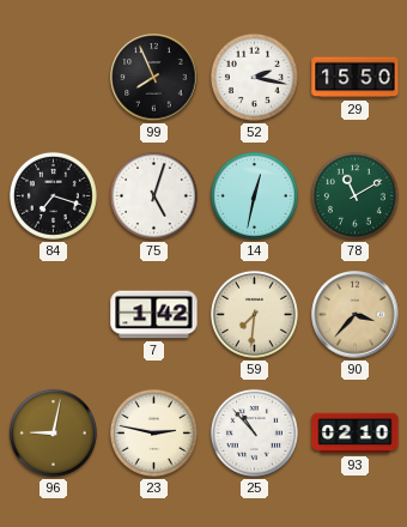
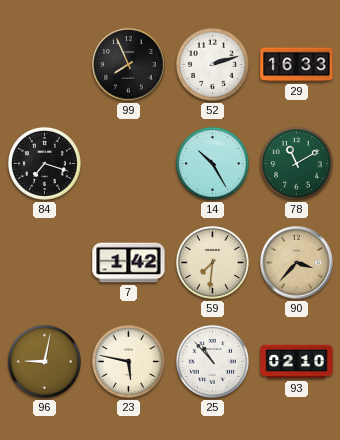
52: 2:17 -> 2:12
29: 15:50 -> 16:33
75: 5:03 -> none
14: 12:32 -> 10:25
23: 2:47 -> 5:47
